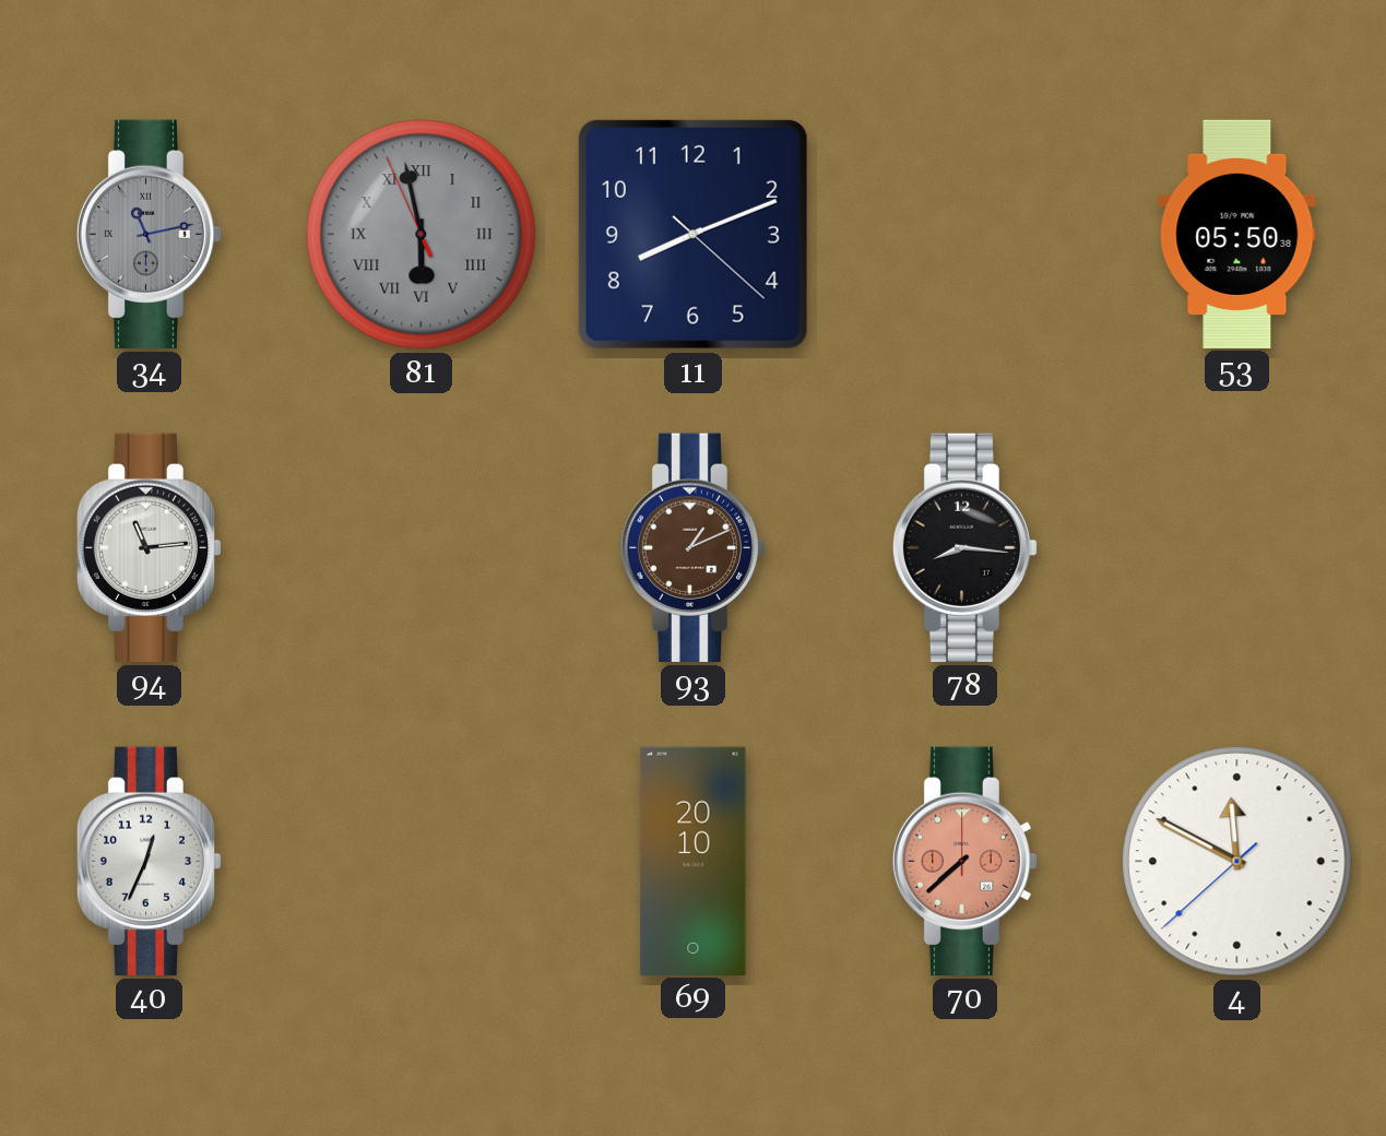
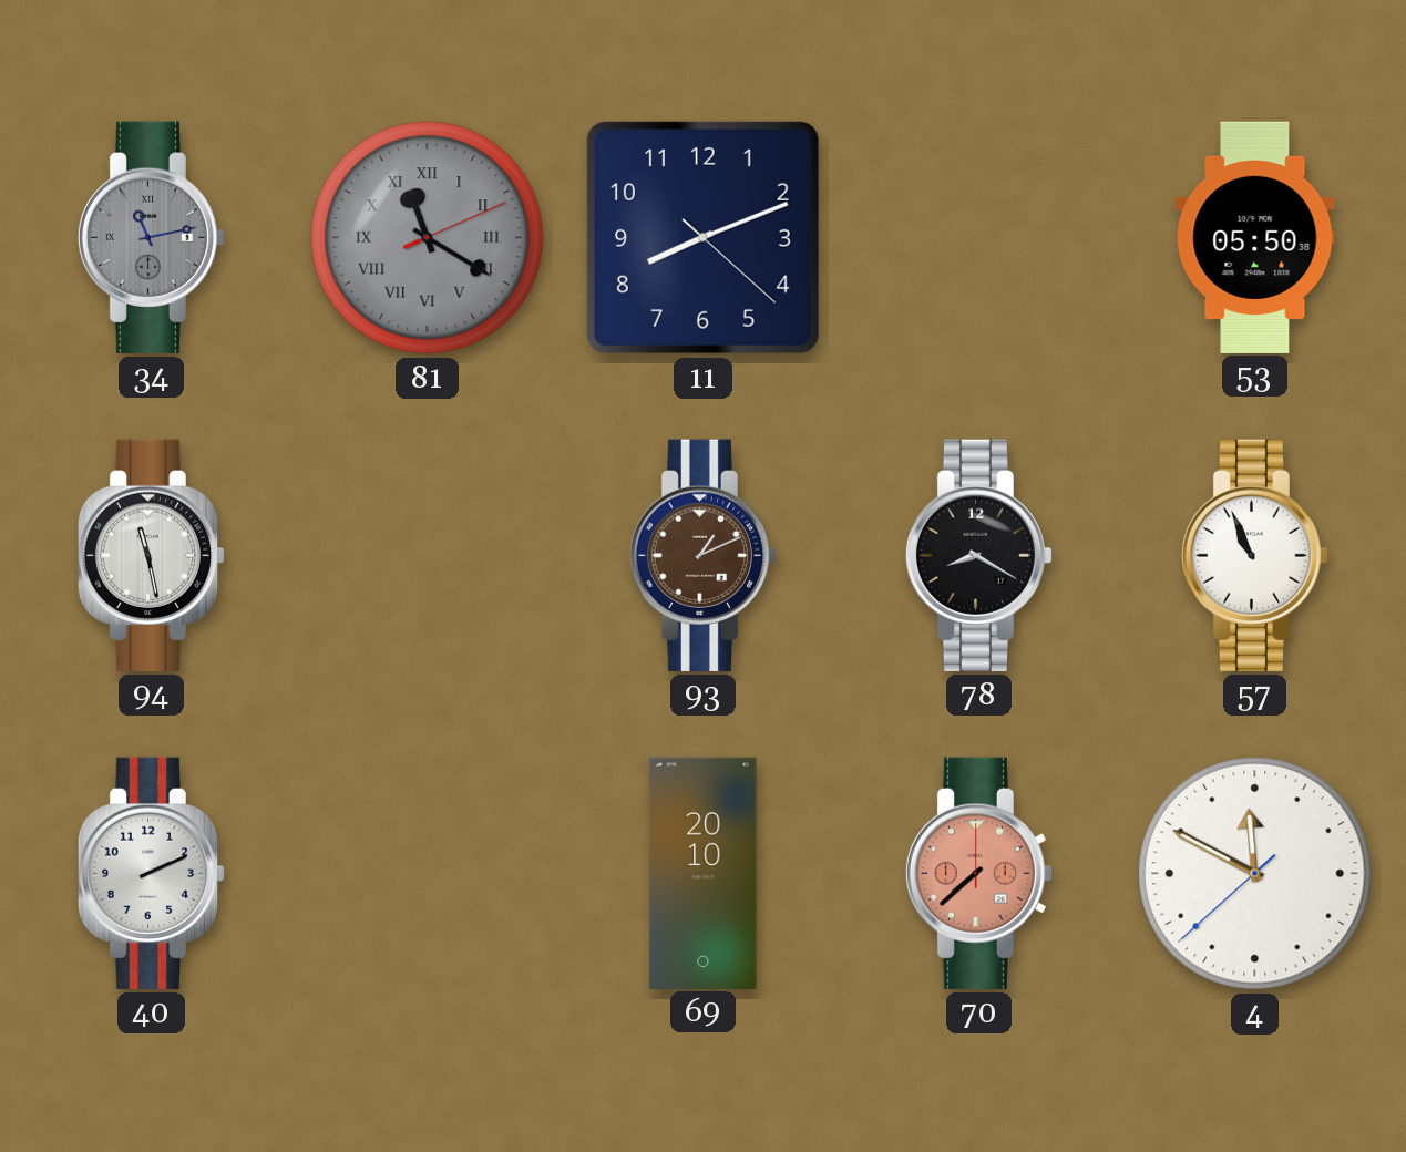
81: 5:57 -> 11:20
94: 11:14 -> 11:28
78: 8:16 -> 8:20
57: none -> 10:56
40: 12:34 -> 2:11
